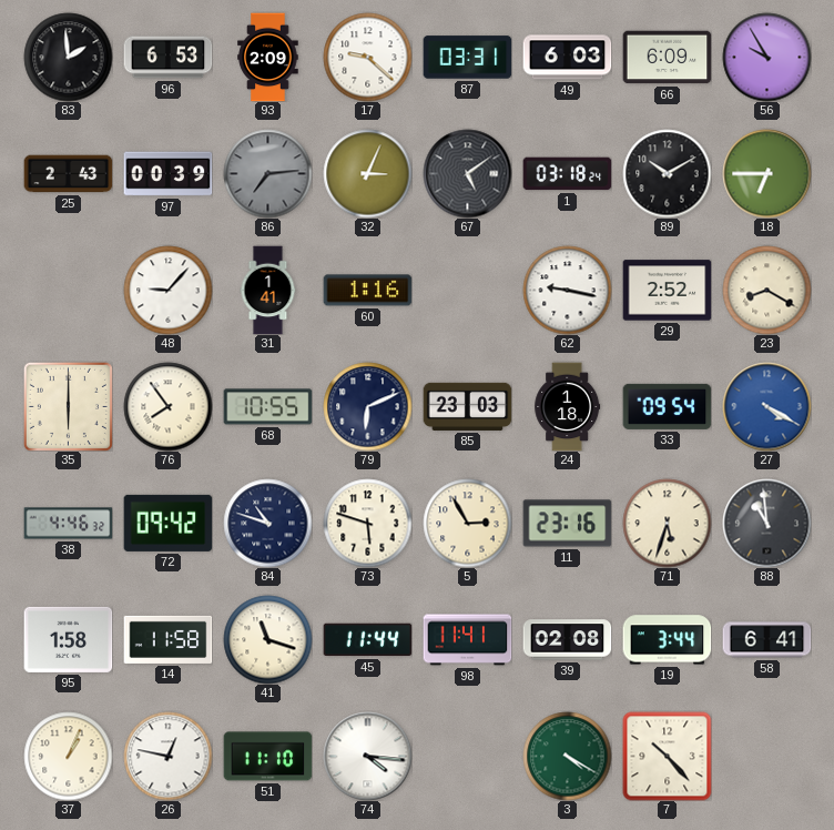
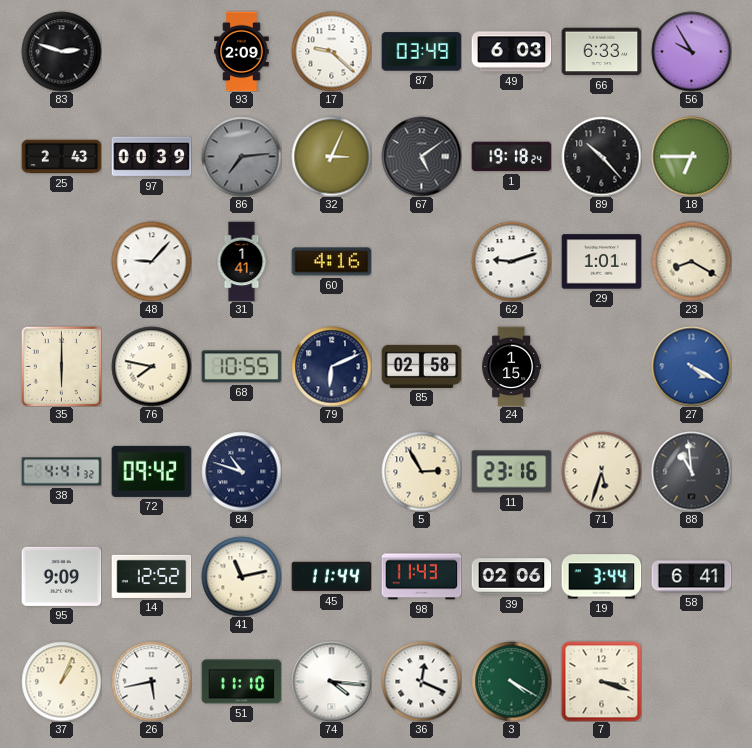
83: 1:59 -> 2:48
96: 6:53 -> none
87: 03:31 -> 03:49
66: 6:09 -> 6:33
1: 03:18 -> 19:18
89: 10:10 -> 10:23
60: 1:16 -> 4:16
62: 9:17 -> 9:12
29: 2:52 -> 1:01
76: 7:54 -> 7:47
85: 23:03 -> 02:58
24: 1:18 -> 1:15
33: 09:54 -> none
38: 4:46 -> 4:41
73: 5:48 -> none
95: 1:58 -> 9:09
14: 11:58 -> 12:52
41: 11:18 -> 11:13
98: 11:41 -> 11:43
39: 02:08 -> 02:06
26: 12:47 -> 5:43
36: none -> 12:19
7: 10:23 -> 3:18
